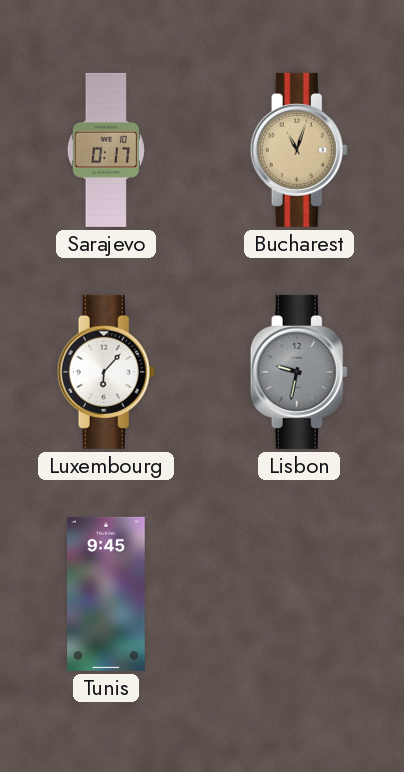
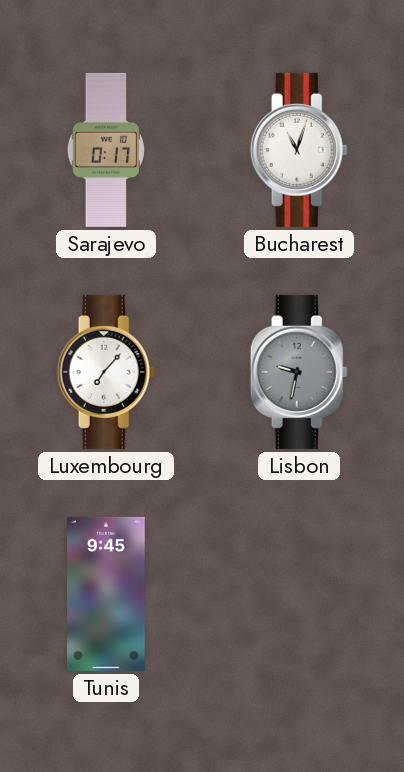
Bucharest dial: champagne -> white
Luxembourg: 6:07 -> 7:07
